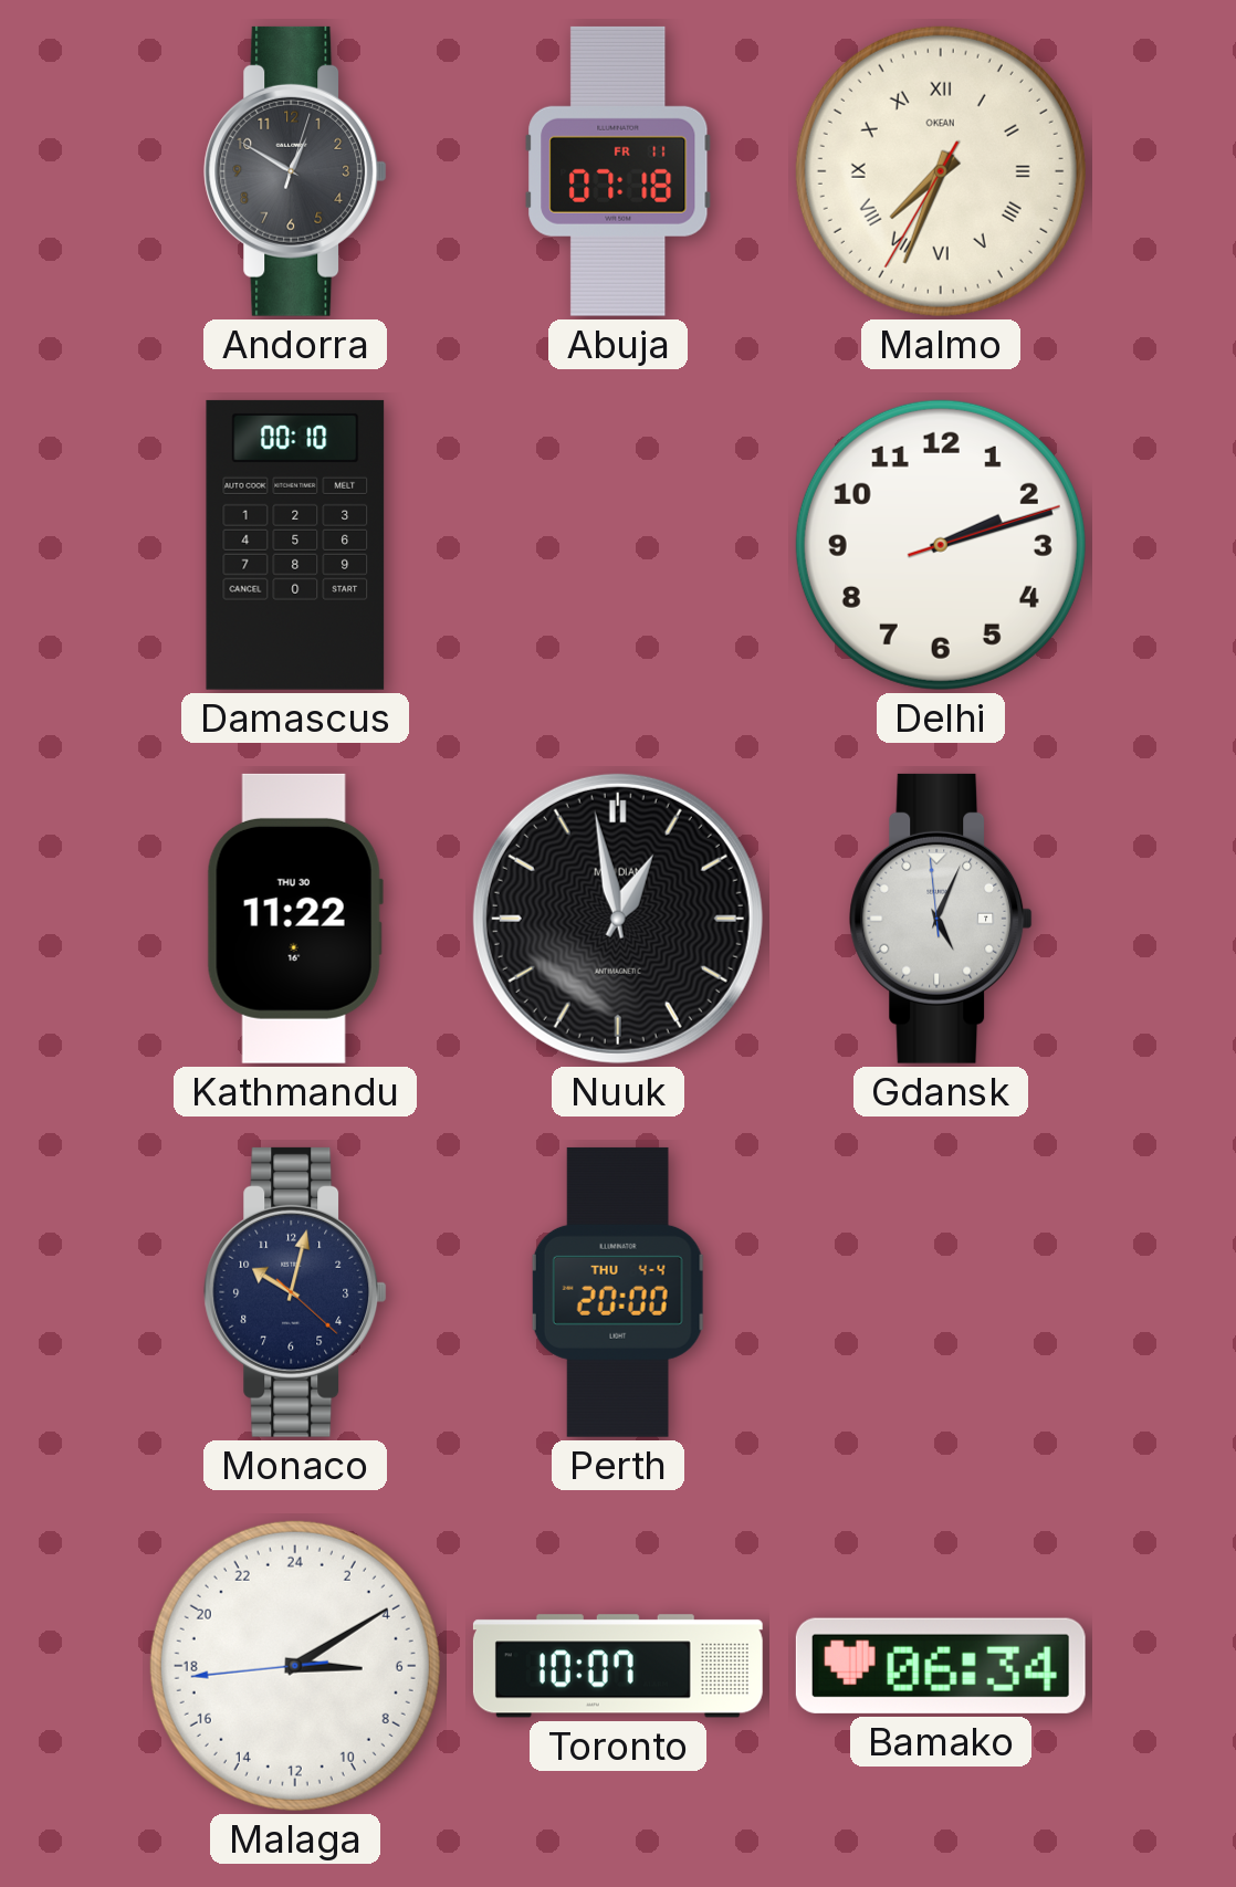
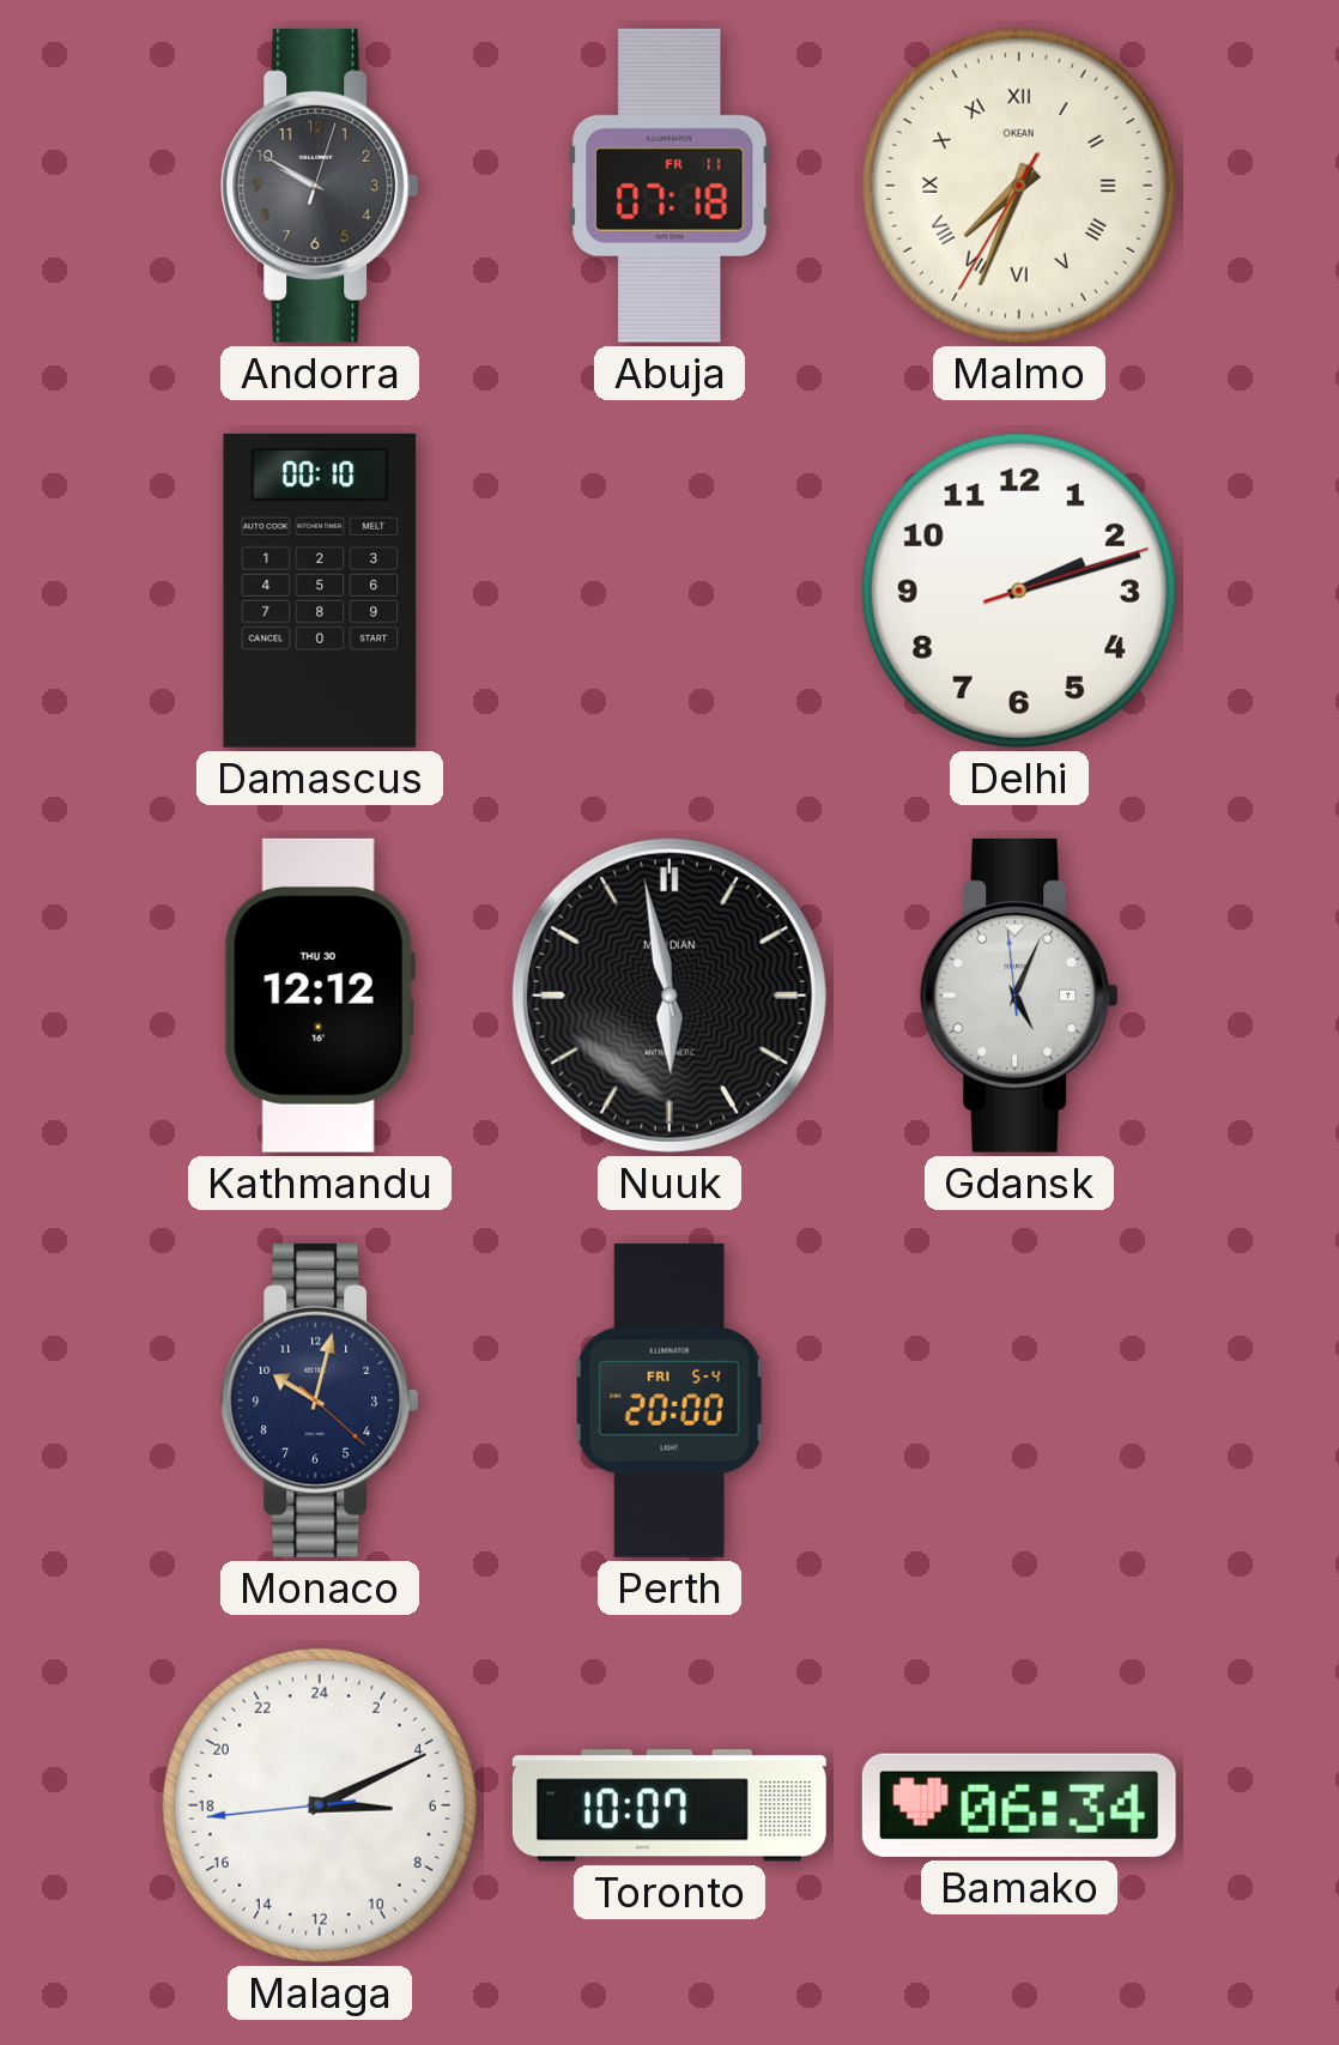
Andorra: 12:50 -> 9:50
Kathmandu: 11:22 -> 12:12
Nuuk: 12:58 -> 5:58
Perth date: THU 4-4 -> FRI 5-4
Malaga: 6:09 -> 6:10
